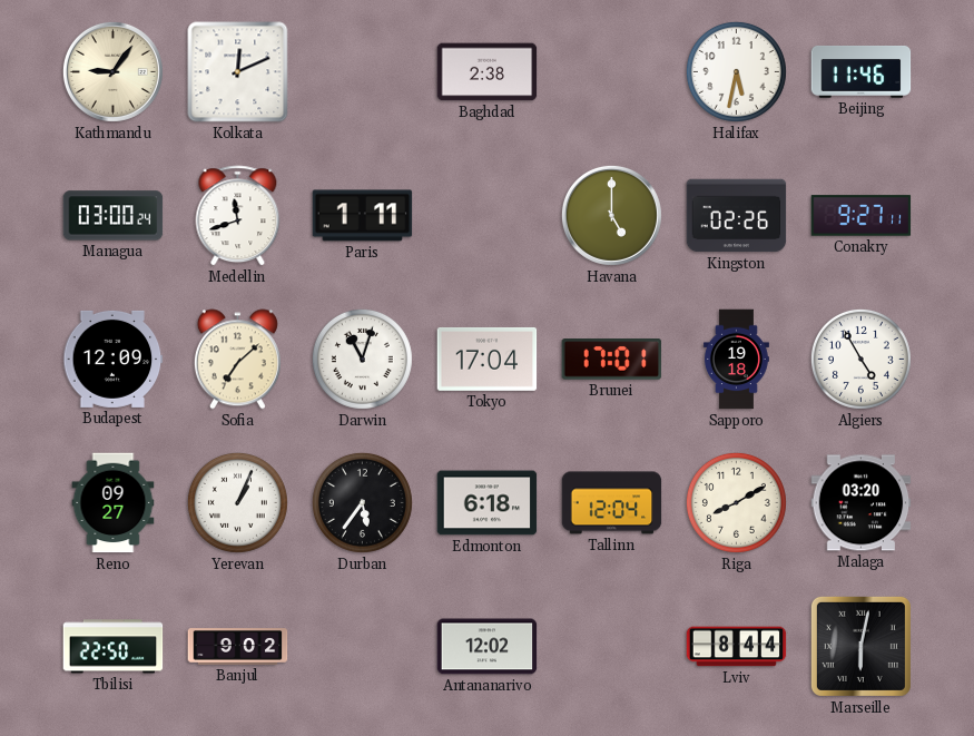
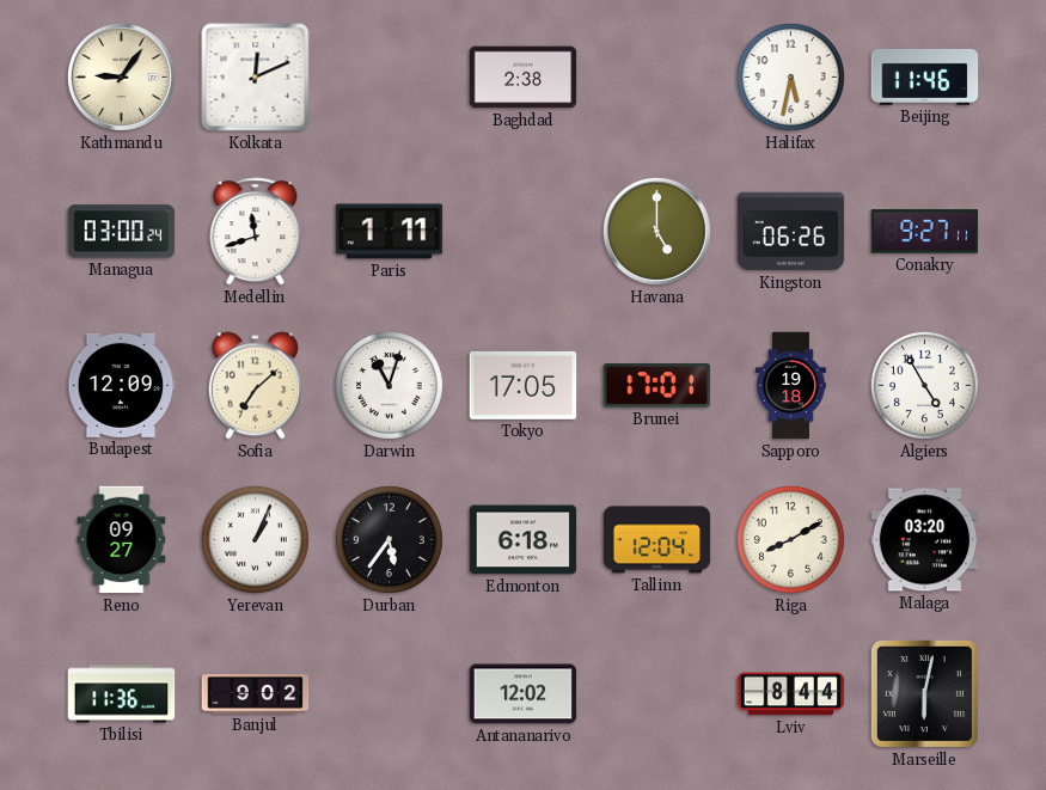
Kingston: 02:26 -> 06:26
Tokyo: 17:04 -> 17:05
Tbilisi: 22:50 -> 11:36
